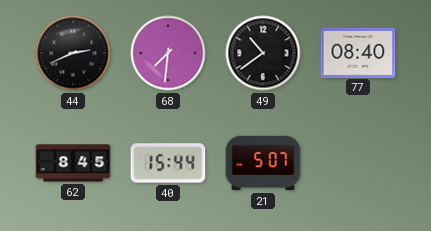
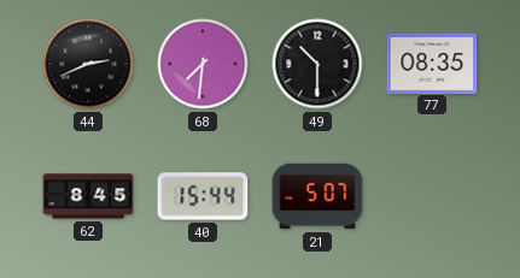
49: 10:39 -> 10:30
77: 08:40 -> 08:35
